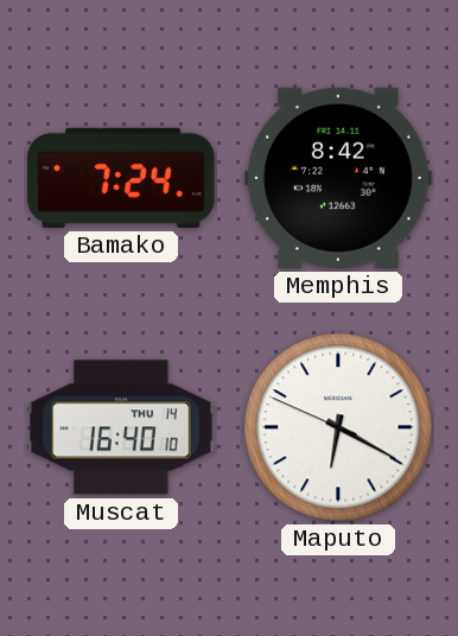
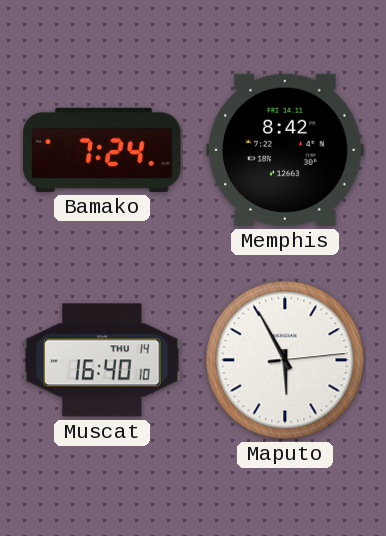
Maputo: 6:19 -> 5:55
